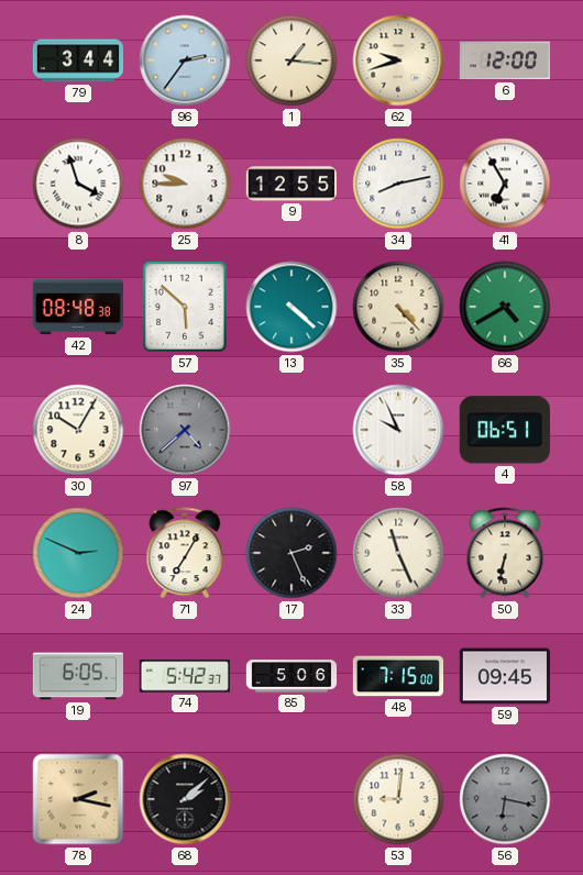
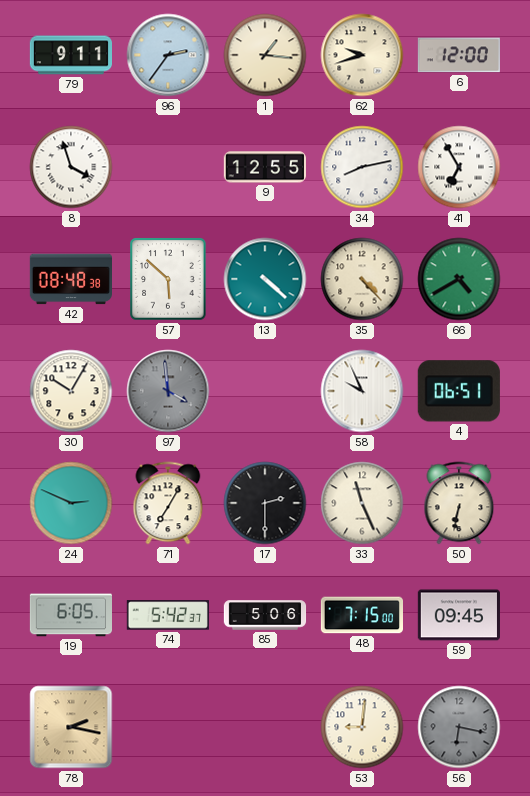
79: 3:44 -> 9:11
25: 9:45 -> none
97: 4:38 -> 3:59
17: 2:26 -> 2:30
68: 2:08 -> none
